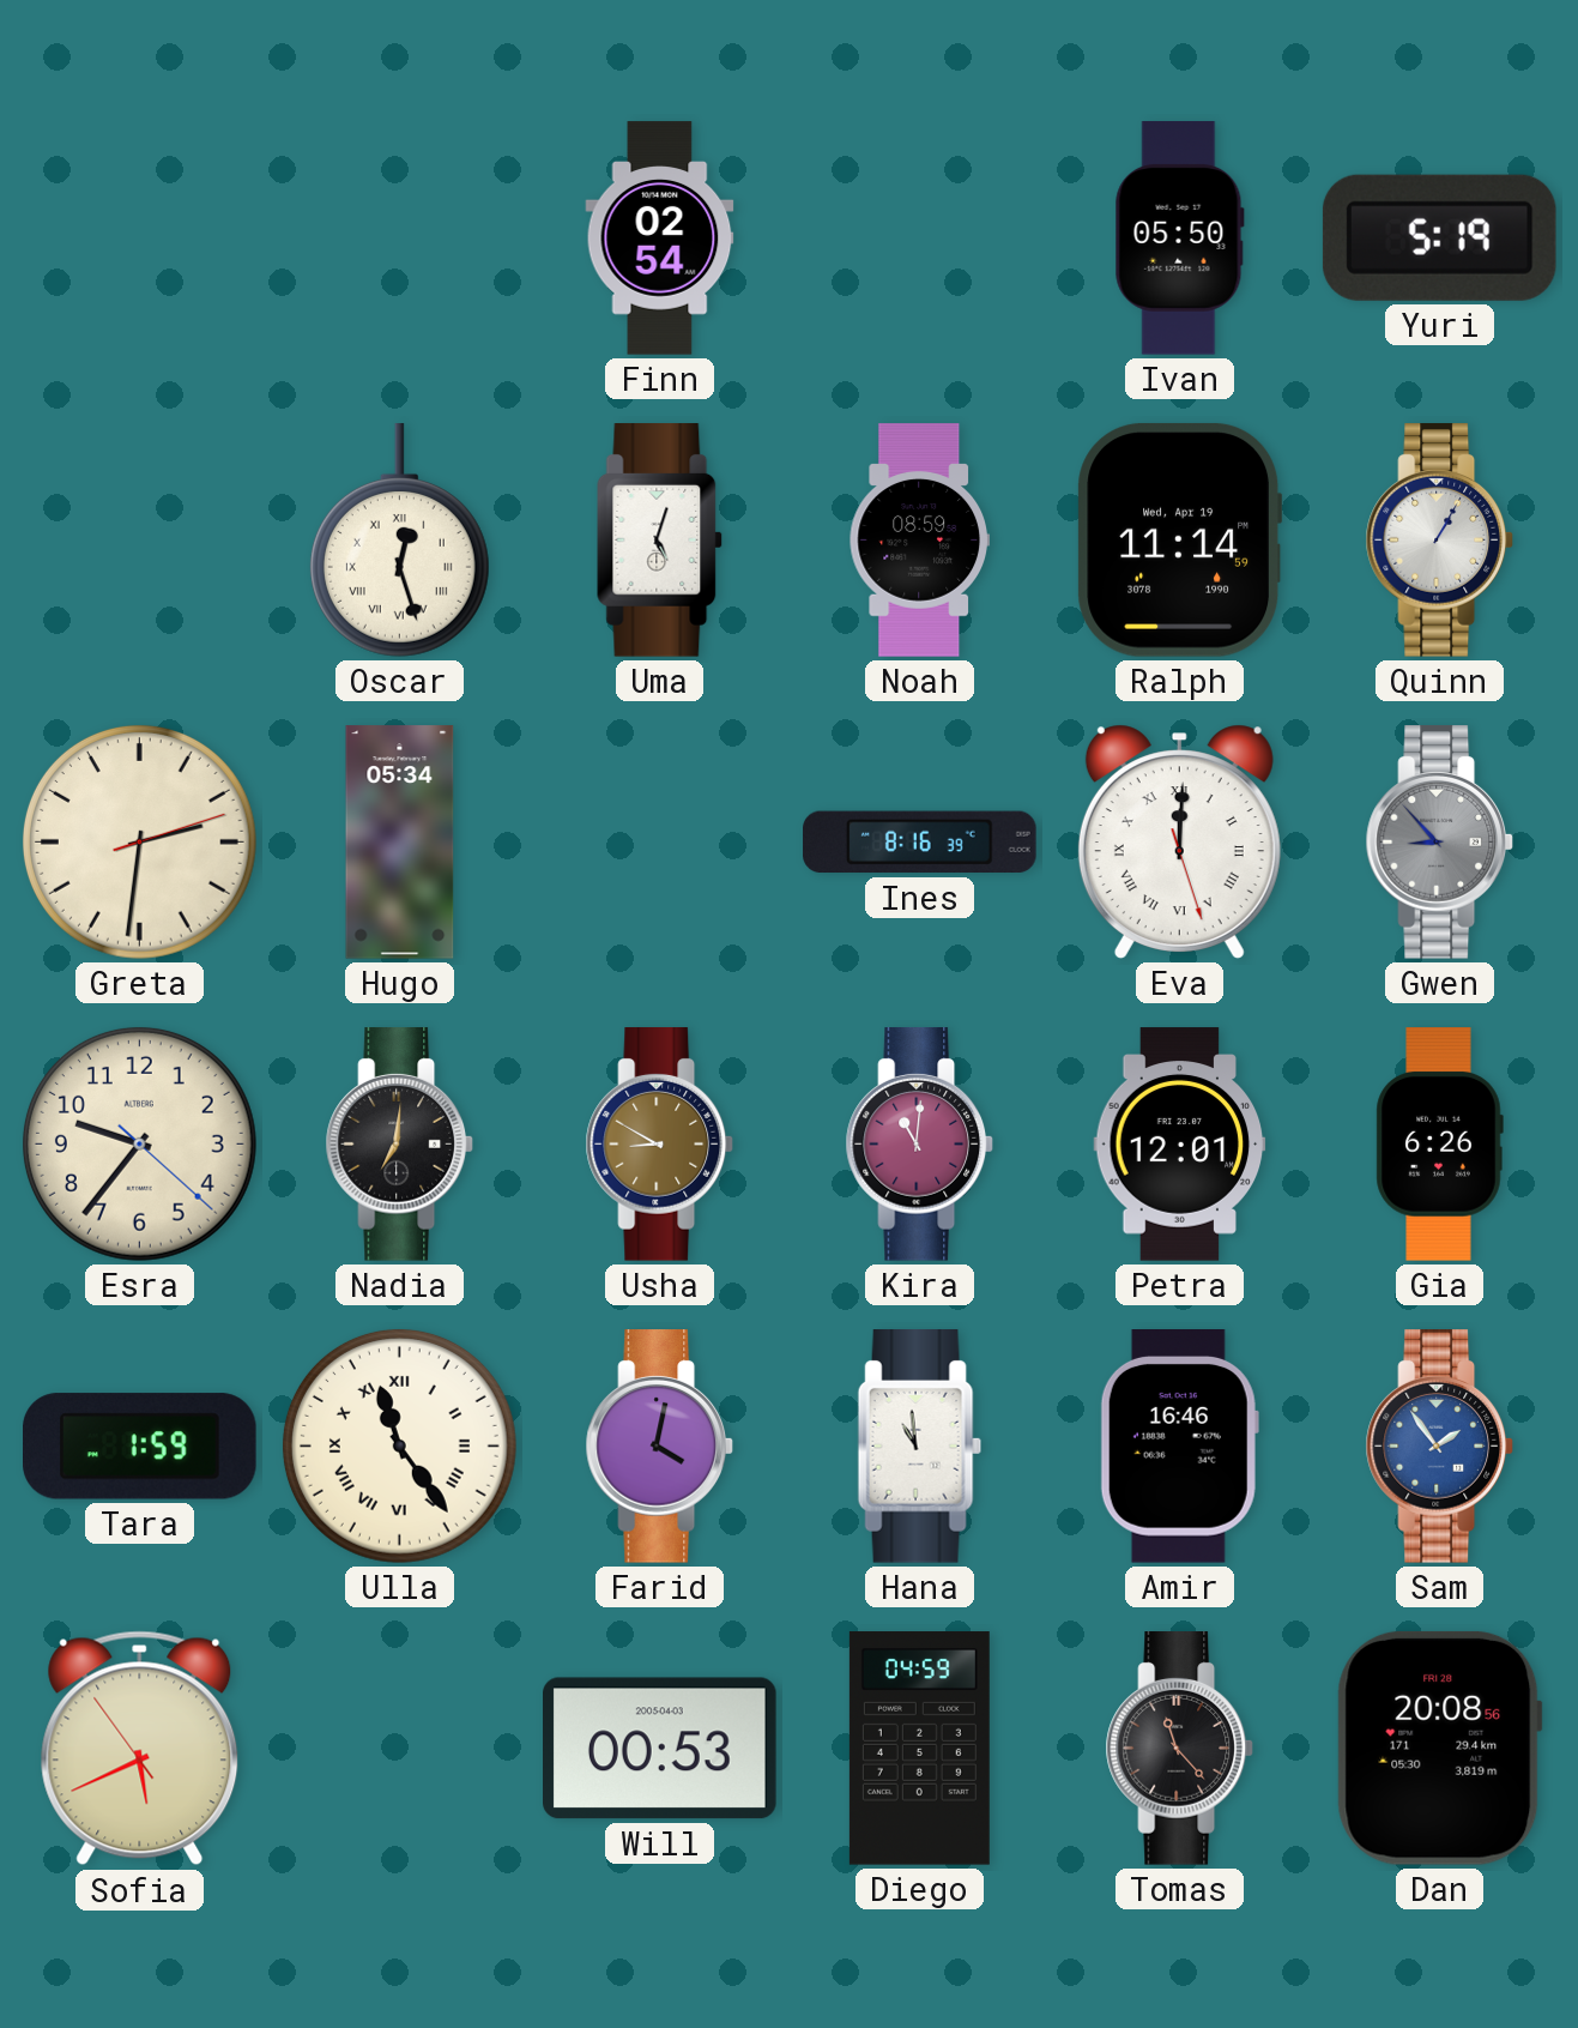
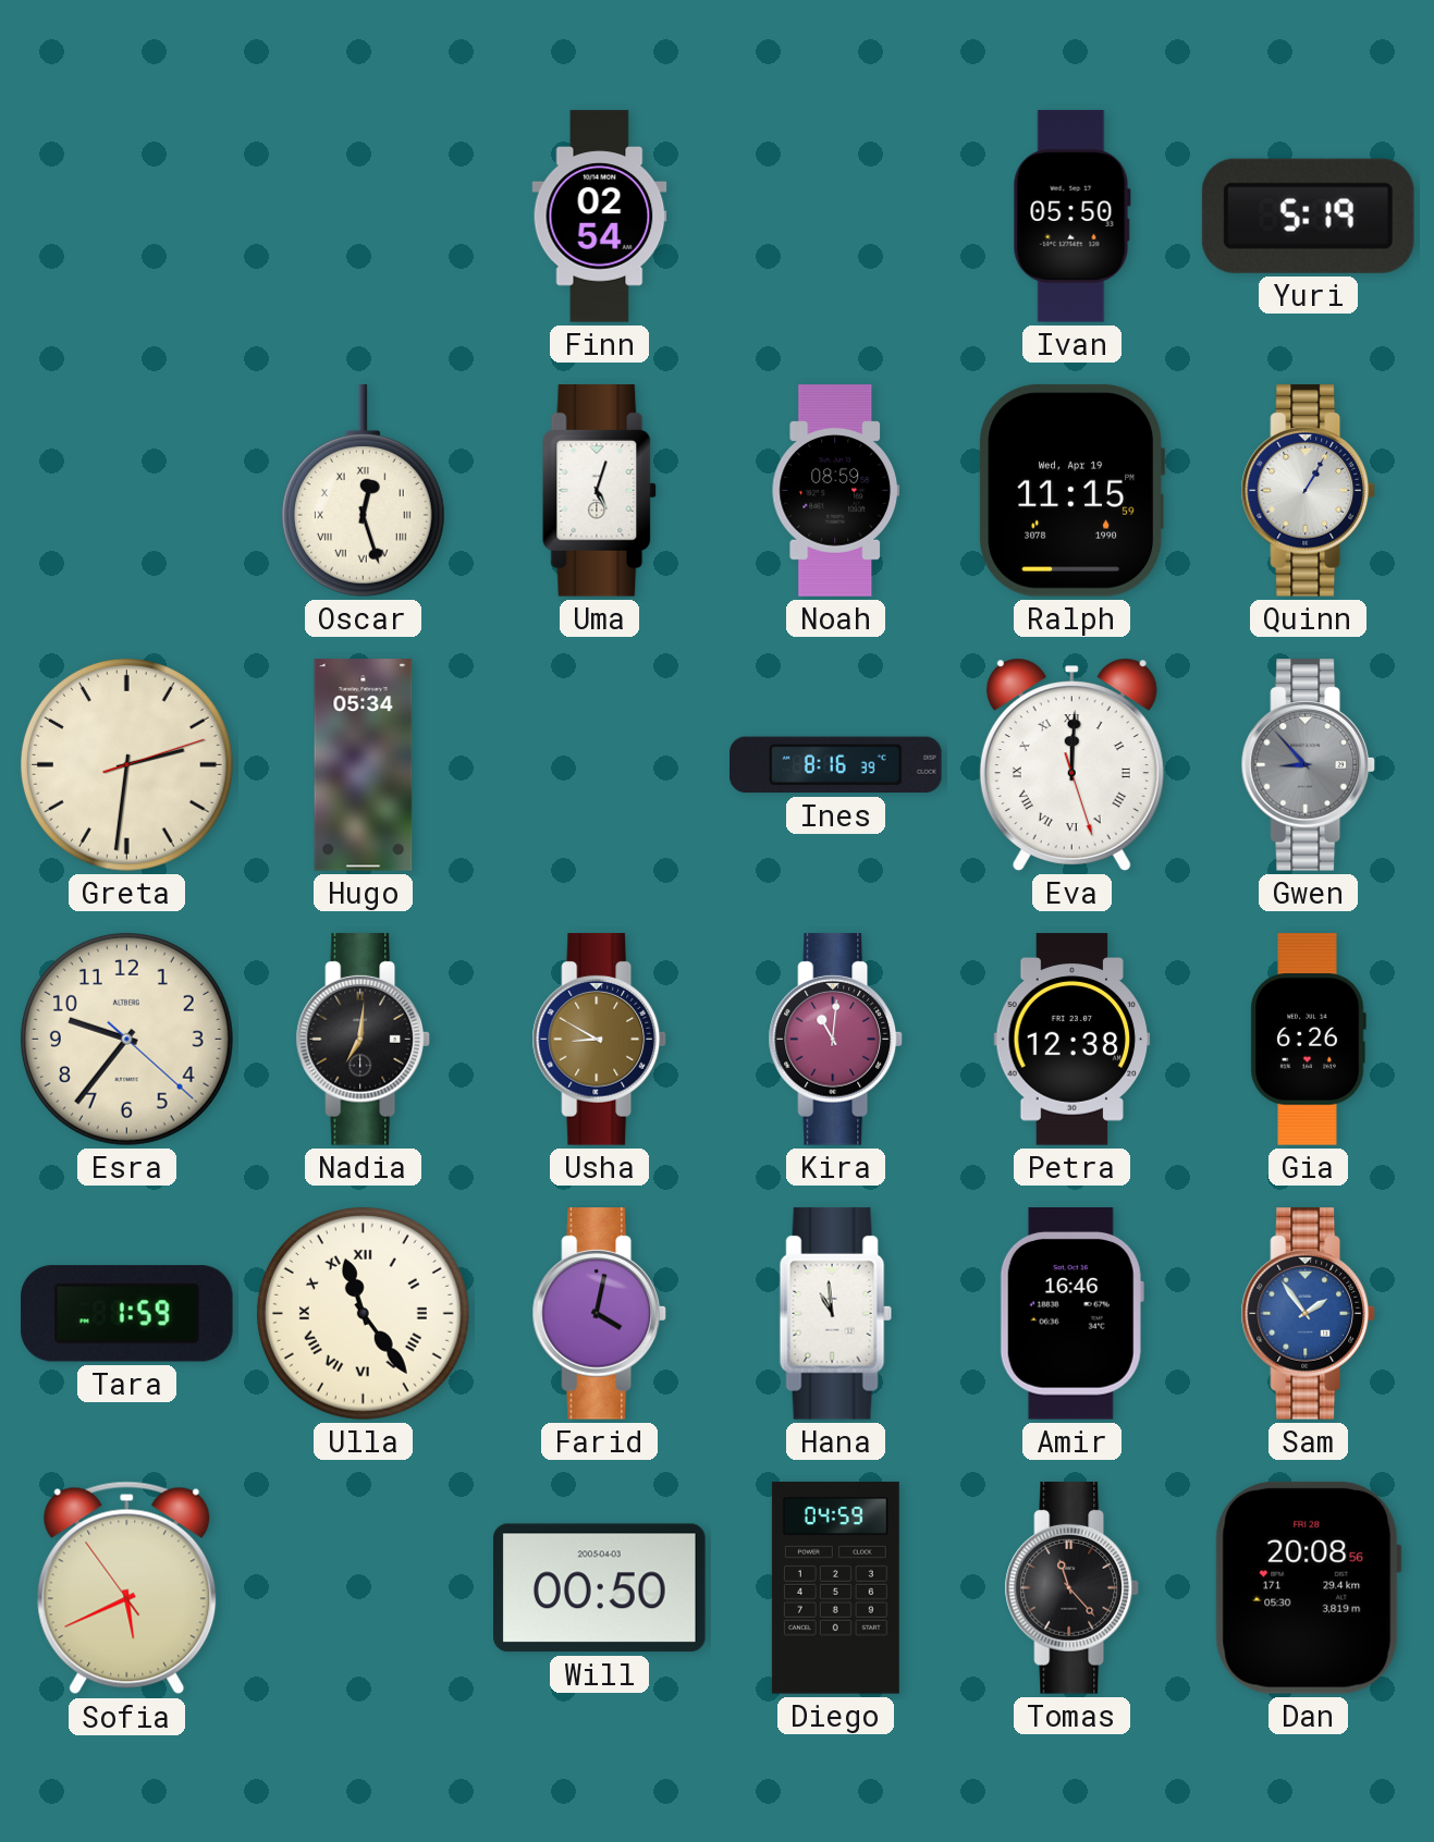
Ralph: 11:14 -> 11:15
Petra: 12:01 -> 12:38
Will: 00:53 -> 00:50
